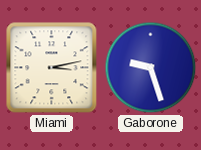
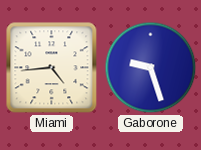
Miami: 3:13 -> 4:44
